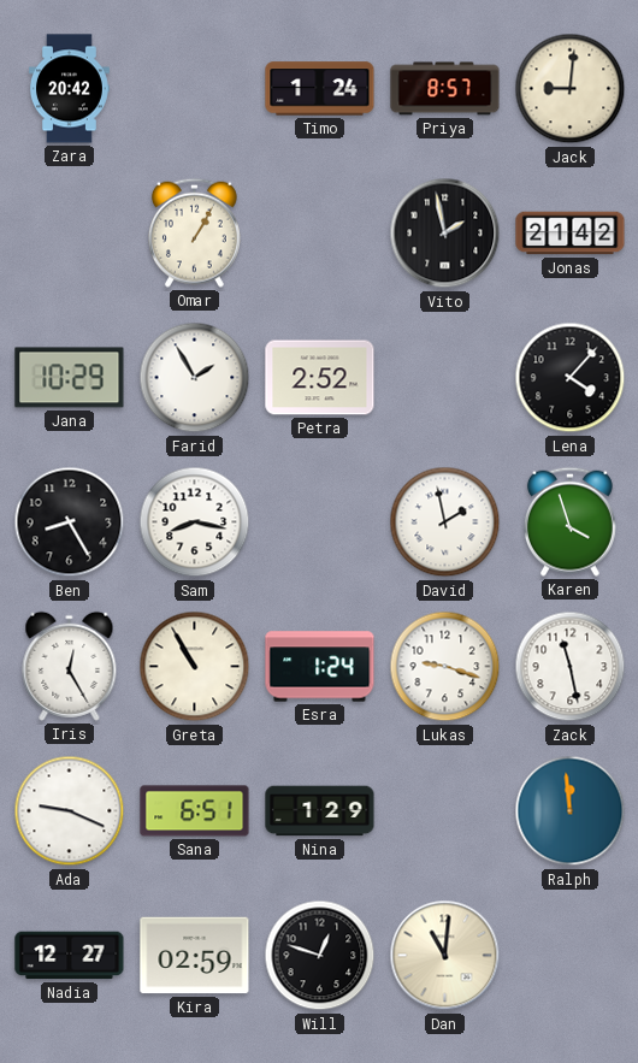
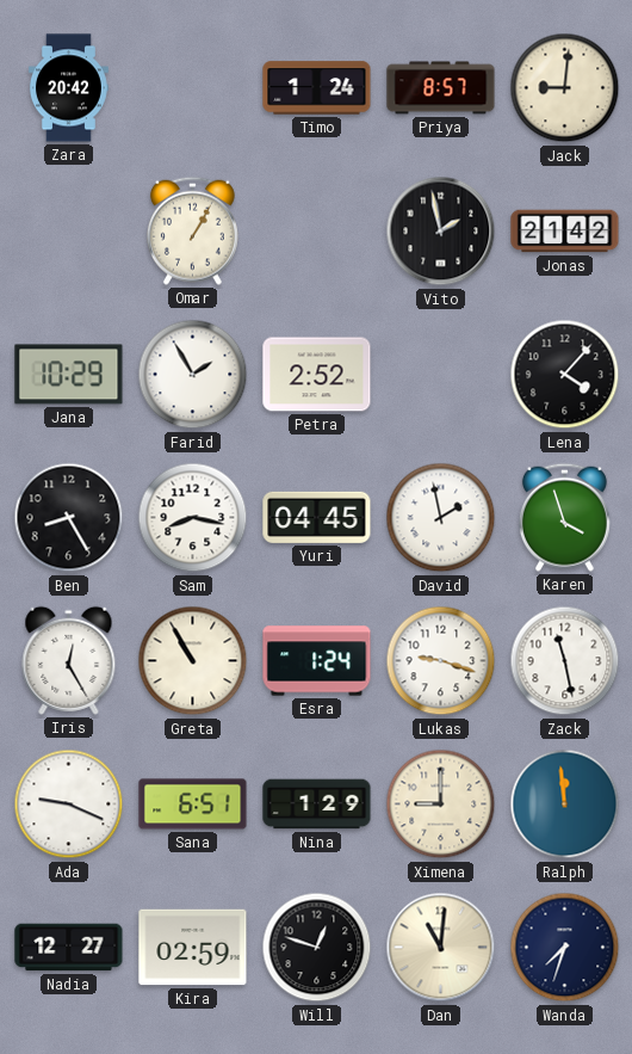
Yuri: none -> 04:45
Ximena: none -> 9:00
Wanda: none -> 7:33
